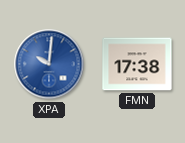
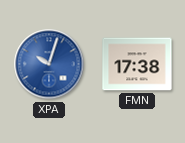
XPA: 10:01 -> 10:03
